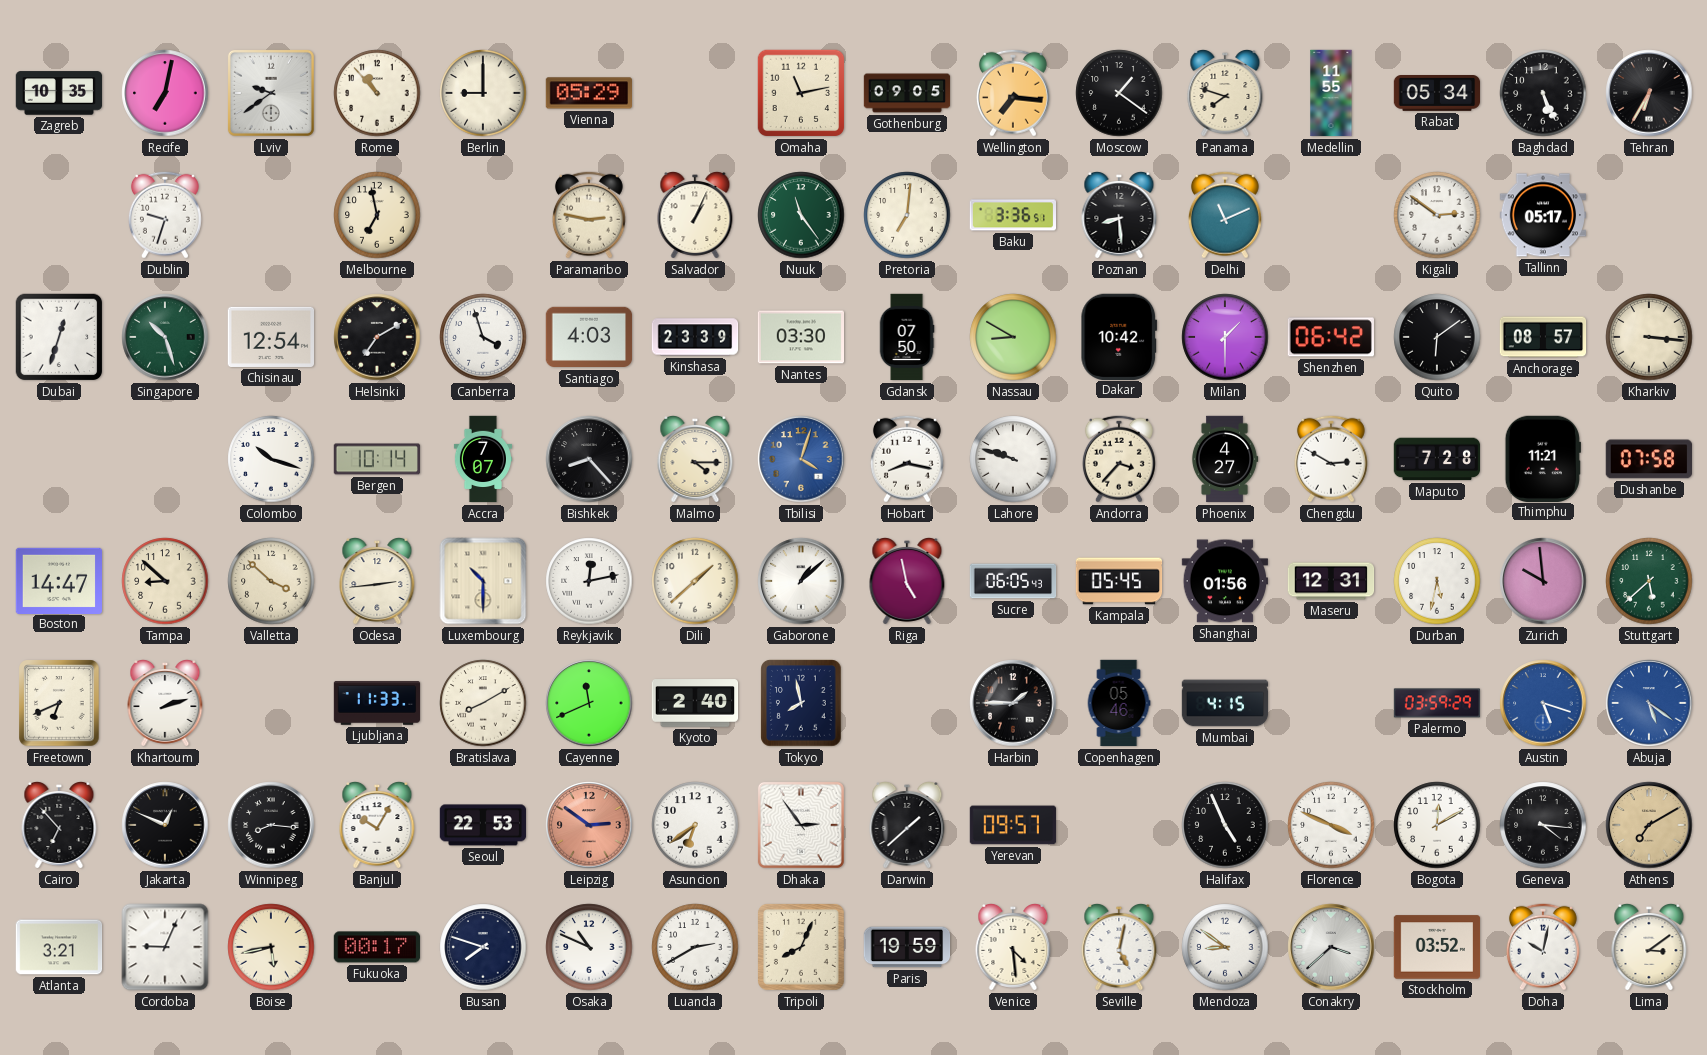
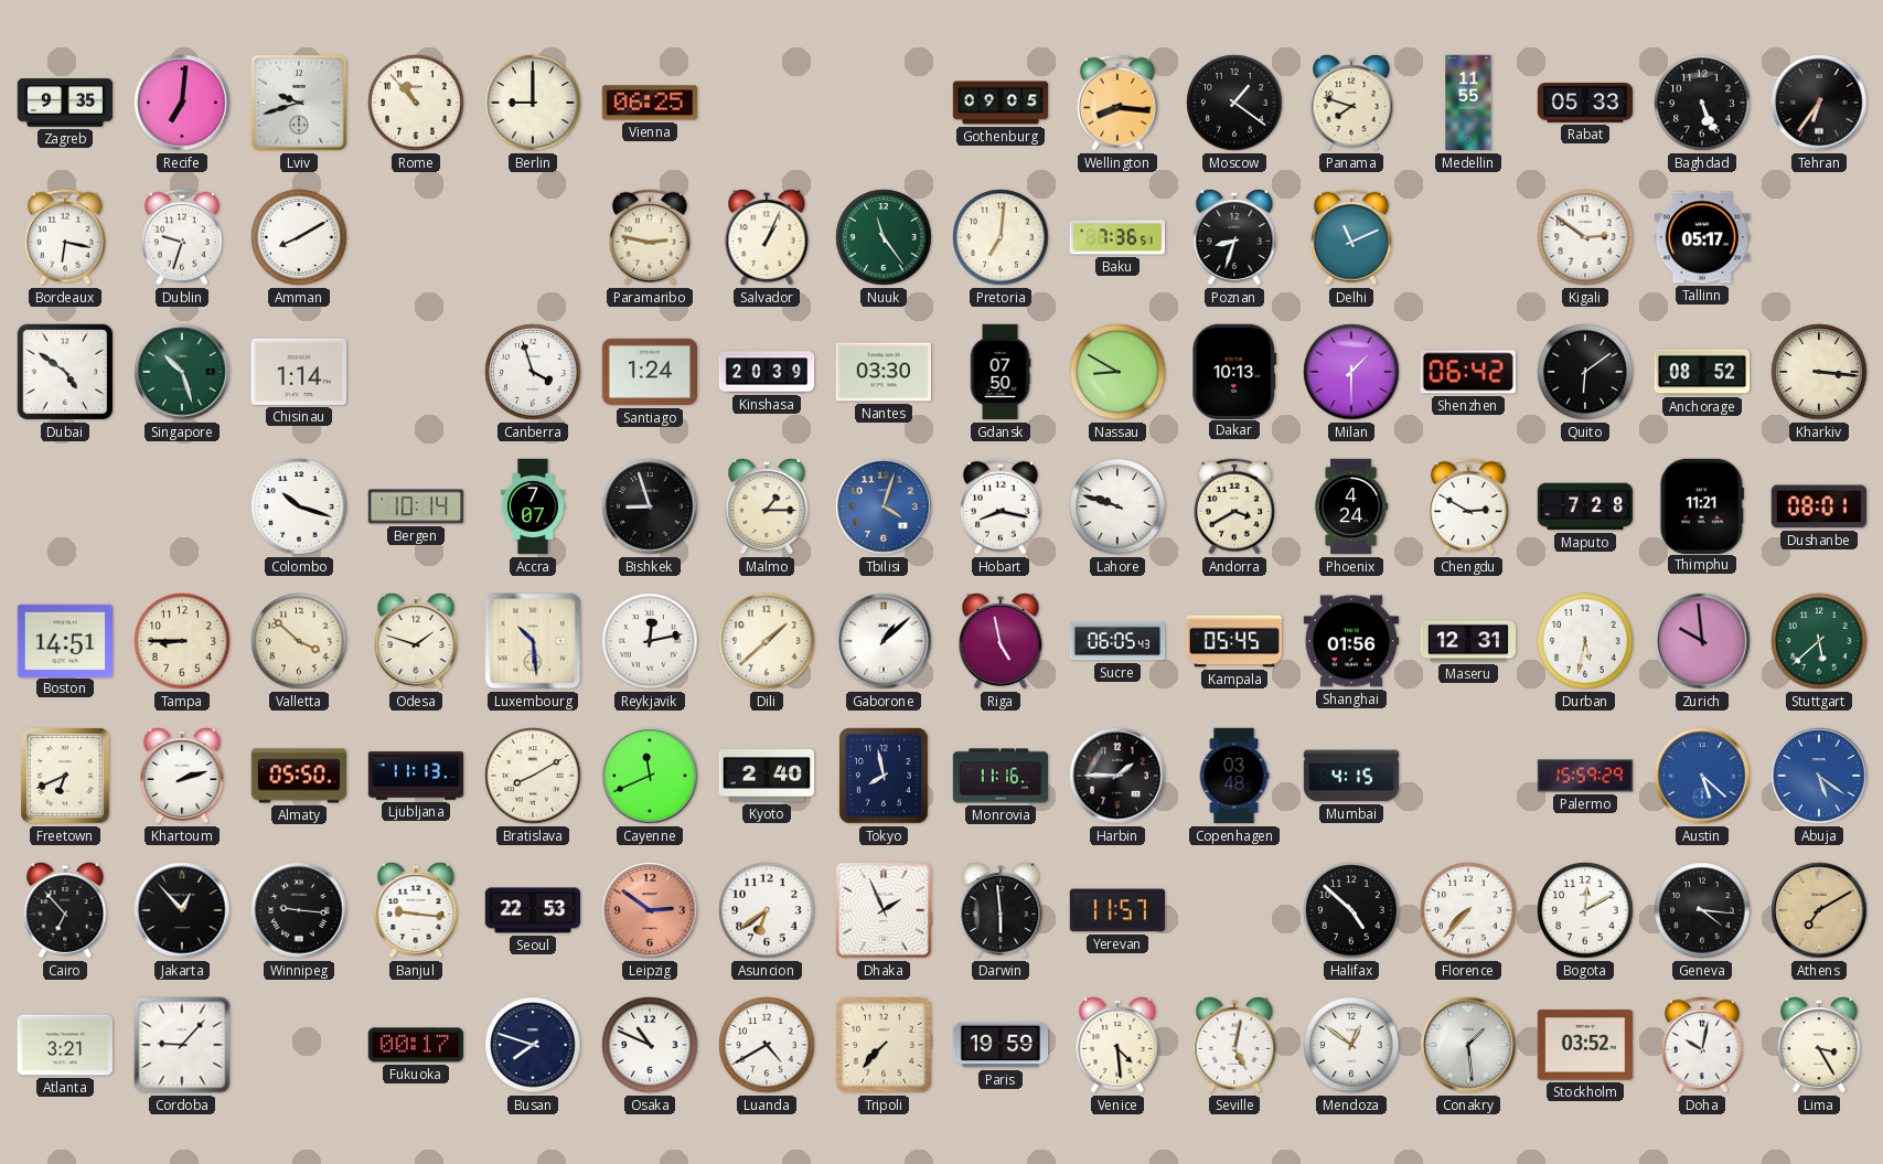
Zagreb: 10:35 -> 9:35
Recife: 7:02 -> 7:01
Lviv: 9:39 -> 9:42
Vienna: 05:29 -> 06:25
Omaha: 11:13 -> none
Wellington: 7:16 -> 8:16
Rabat: 05:34 -> 05:33
Tehran: 6:35 -> 6:36
Bordeaux: none -> 6:17
Amman: none -> 8:10
Melbourne: 6:58 -> none
Baku: 3:36 -> 7:36
Poznan: 8:29 -> 8:33
Dubai: 12:33 -> 4:51
Chisinau: 12:54 -> 1:14
Helsinki: 7:10 -> none
Santiago: 4:03 -> 1:24
Kinshasa: 23:39 -> 20:39
Dakar: 10:42 -> 10:13
Anchorage: 08:57 -> 08:52
Bishkek: 8:23 -> 8:57
Malmo: 4:15 -> 1:15
Andorra: 3:37 -> 3:40
Phoenix: 4:27 -> 4:24
Dushanbe: 07:58 -> 08:01
Boston: 14:47 -> 14:51
Tampa: 8:52 -> 8:45
Odesa: 2:44 -> 1:48
Luxembourg: 10:30 -> 10:29
Almaty: none -> 05:50
Ljubljana: 11:33 -> 11:13
Monrovia: none -> 11:16
Copenhagen: 05:46 -> 03:48
Palermo: 03:59 -> 15:59
Austin: 5:18 -> 5:22
Jakarta: 12:49 -> 12:53
Winnipeg: 8:16 -> 9:16
Banjul: 10:05 -> 9:16
Dhaka: 2:54 -> 1:56
Darwin: 1:38 -> 5:59
Yerevan: 09:57 -> 11:57
Halifax: 4:56 -> 4:52
Florence: 3:49 -> 7:37
Cordoba: 9:04 -> 9:07
Boise: 5:43 -> none
Luanda: 2:40 -> 4:40
Tripoli: 8:04 -> 7:37
Mendoza: 8:51 -> 12:51
Conakry: 3:38 -> 1:29
Lima: 3:09 -> 3:25
